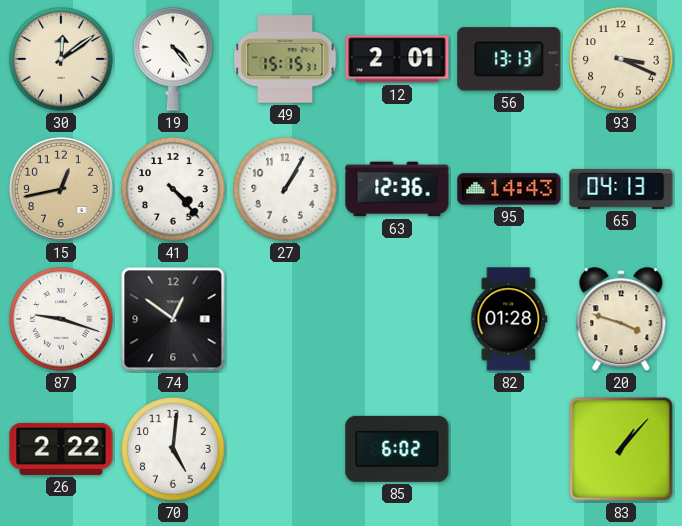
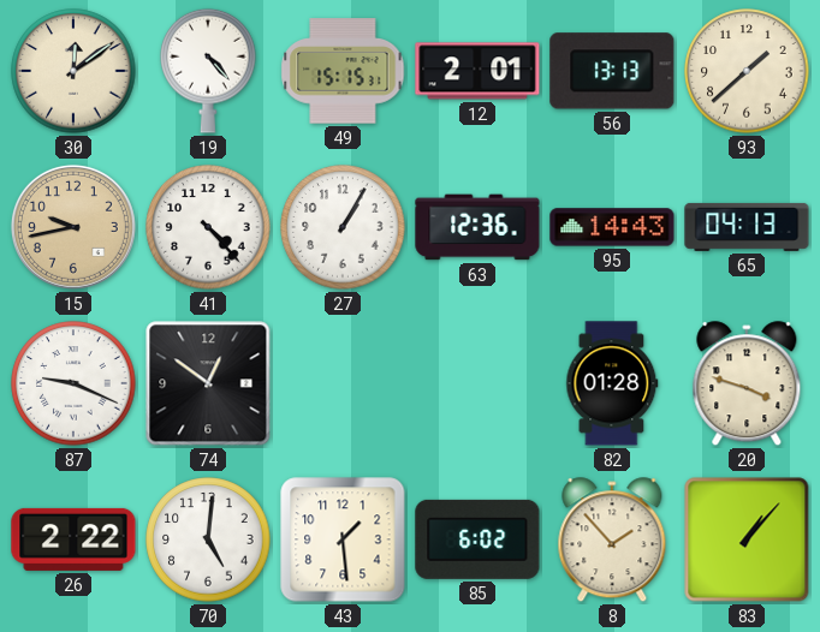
93: 3:19 -> 1:38
15: 12:43 -> 9:43
87: 9:18 -> 9:19
43: none -> 1:29
8: none -> 1:53
